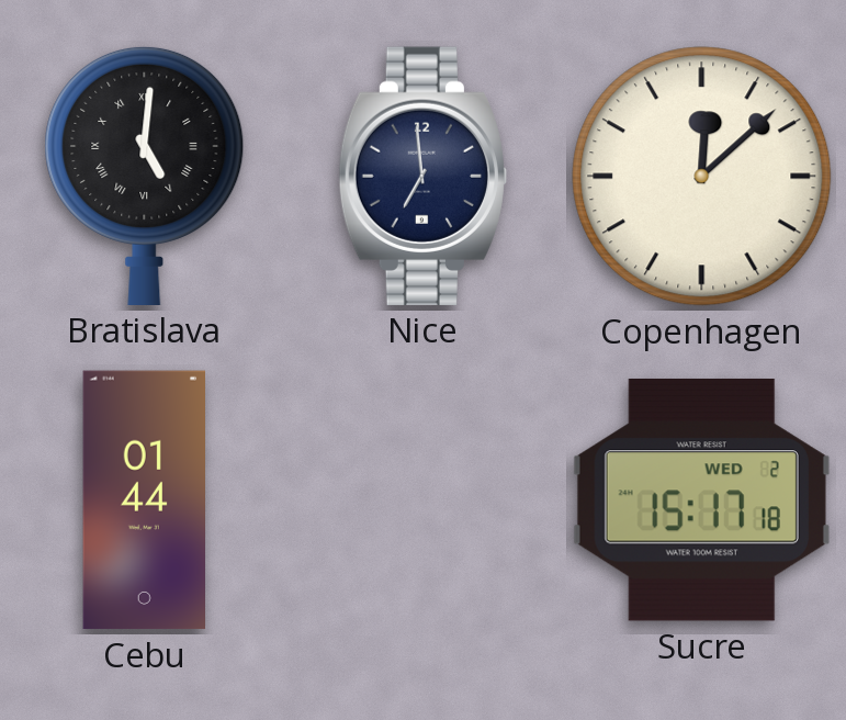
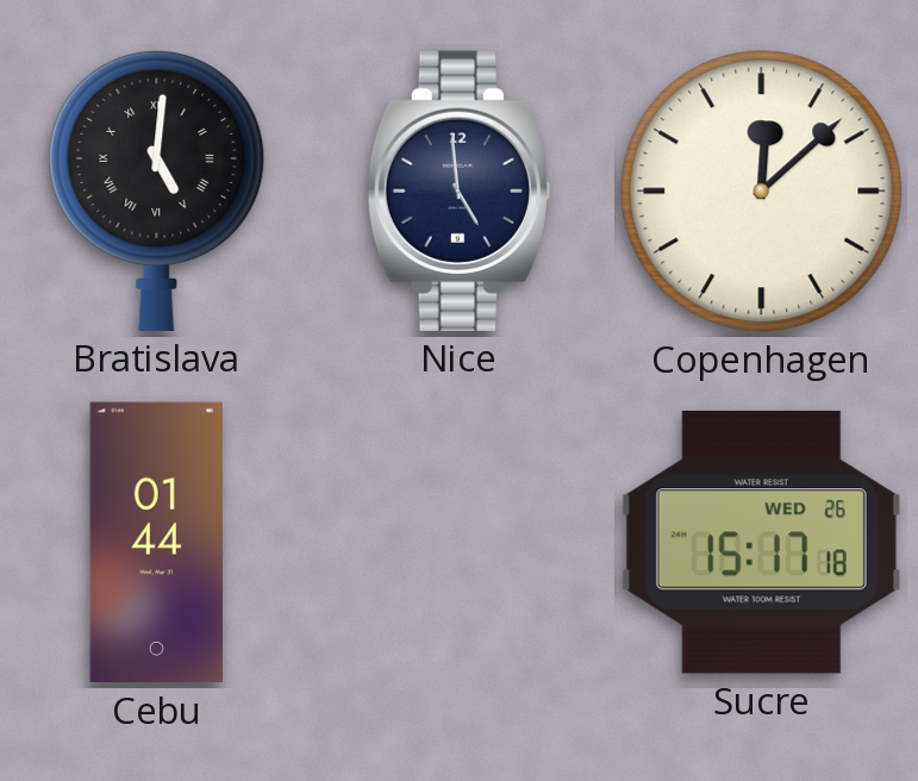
Nice: 6:59 -> 4:59
Sucre date: WED 2 -> WED 26
